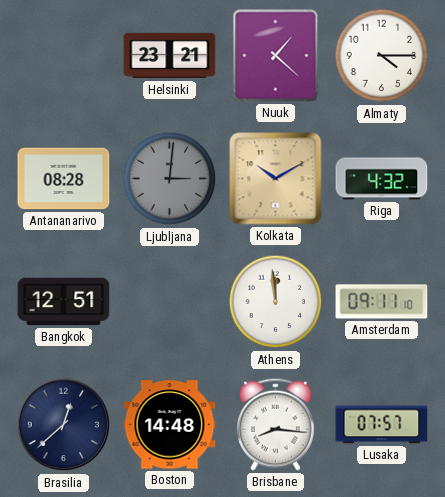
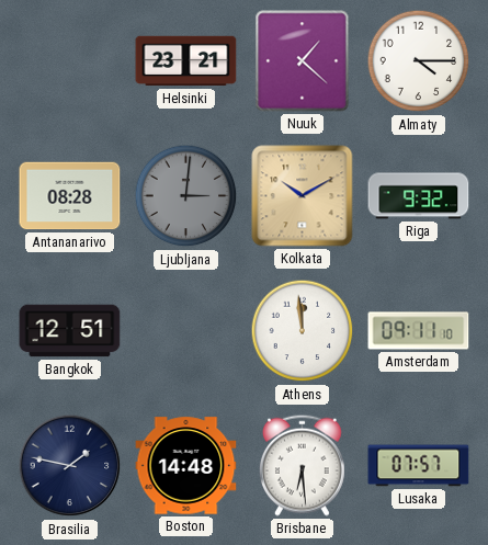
Riga: 4:32 -> 9:32
Brasilia: 12:38 -> 1:47
Brisbane: 8:16 -> 6:29
